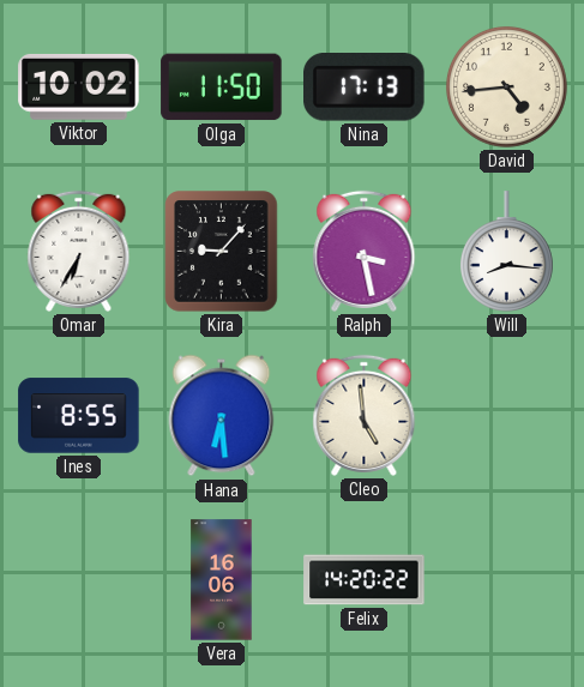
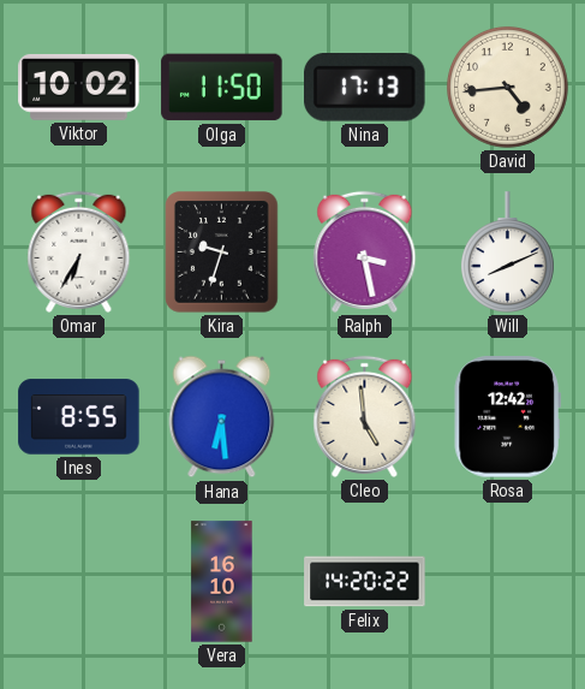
Kira: 9:07 -> 9:33
Will: 8:16 -> 8:11
Rosa: none -> 12:42
Vera: 16:06 -> 16:10
